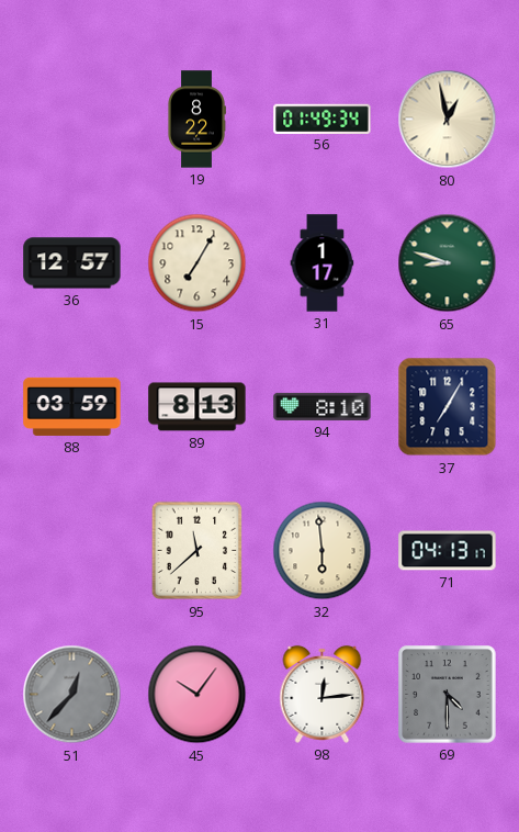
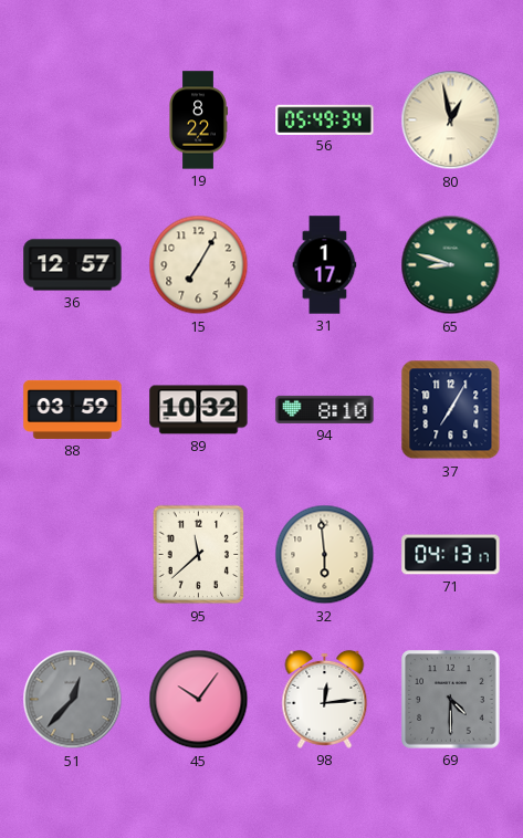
56: 01:49 -> 05:49
89: 8:13 -> 10:32
